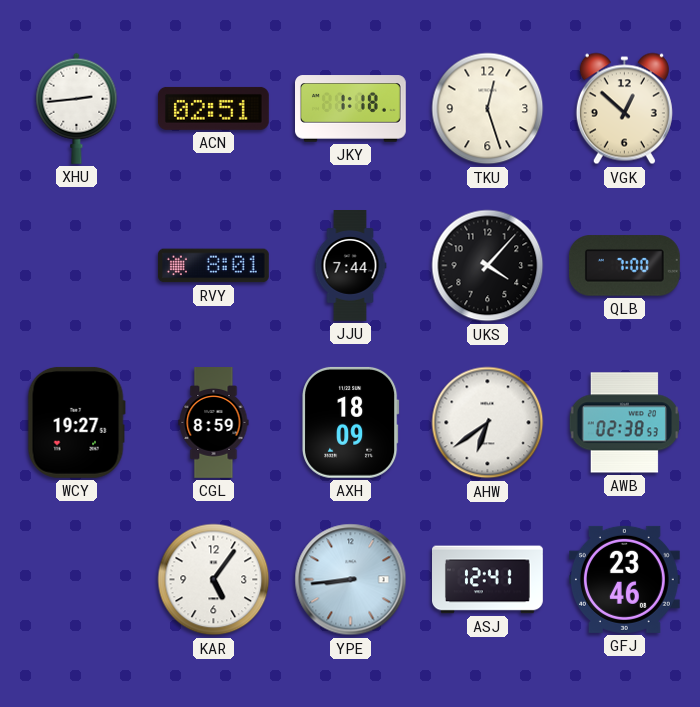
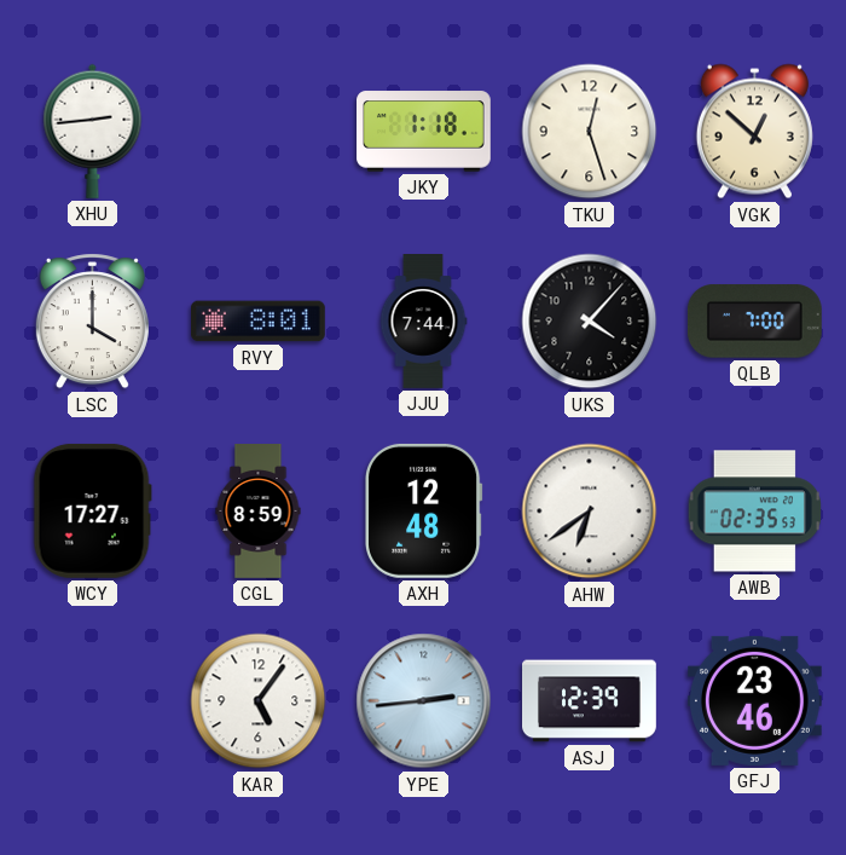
ACN: 02:51 -> none
LSC: none -> 4:00
WCY: 19:27 -> 17:27
AXH: 18:09 -> 12:48
AWB: 02:38 -> 02:35
YPE: 8:44 -> 2:44
ASJ: 12:41 -> 12:39
